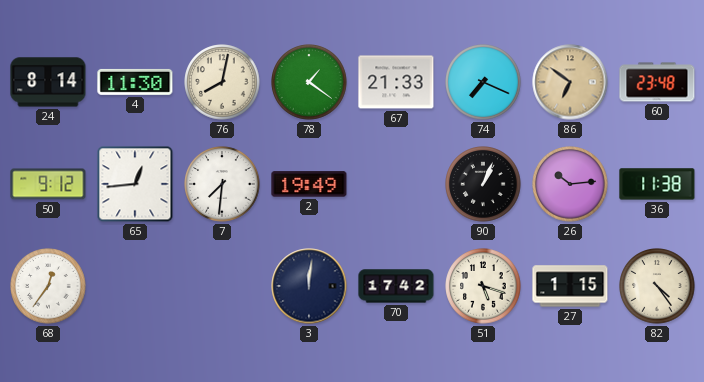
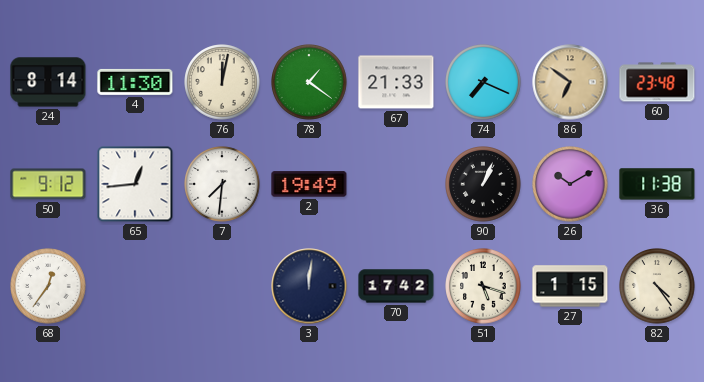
76: 8:02 -> 12:02
26: 10:14 -> 10:10
